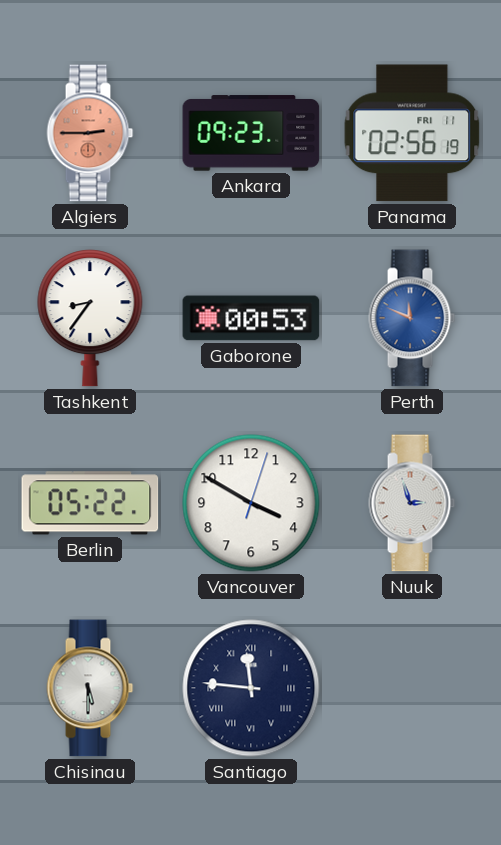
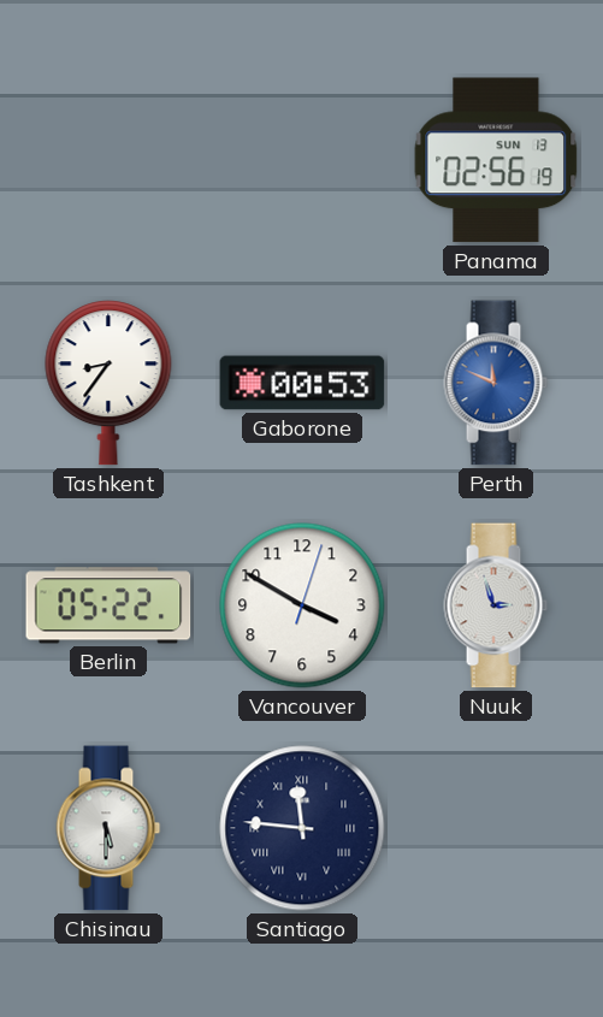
Algiers: 2:45 -> none
Ankara: 09:23 -> none
Panama date: FRI 11 -> SUN 13
